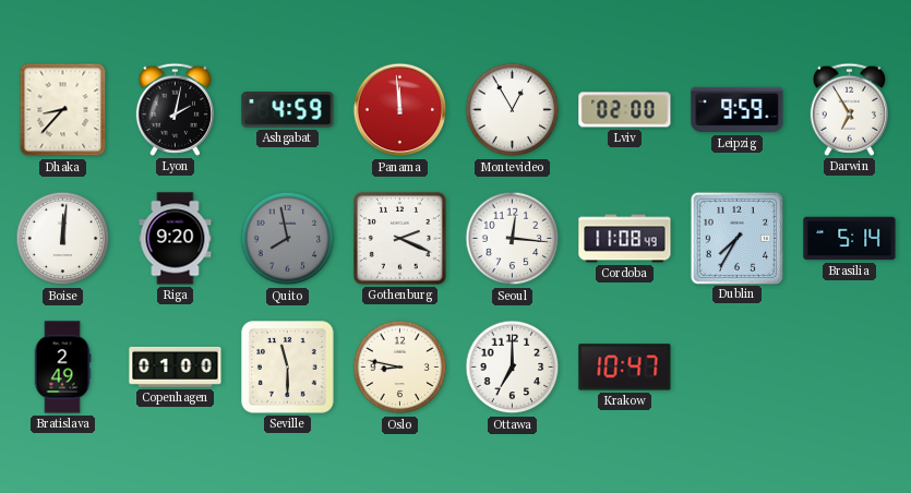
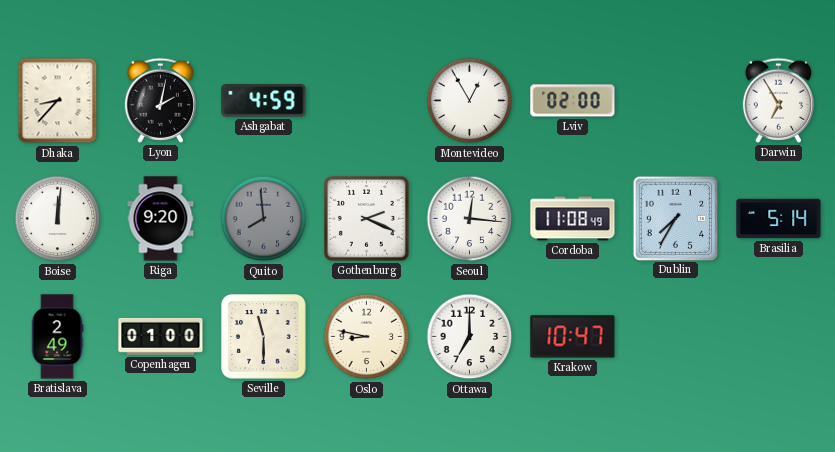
Panama: 11:59 -> none
Leipzig: 9:59 -> none
Quito: 7:58 -> 7:59
